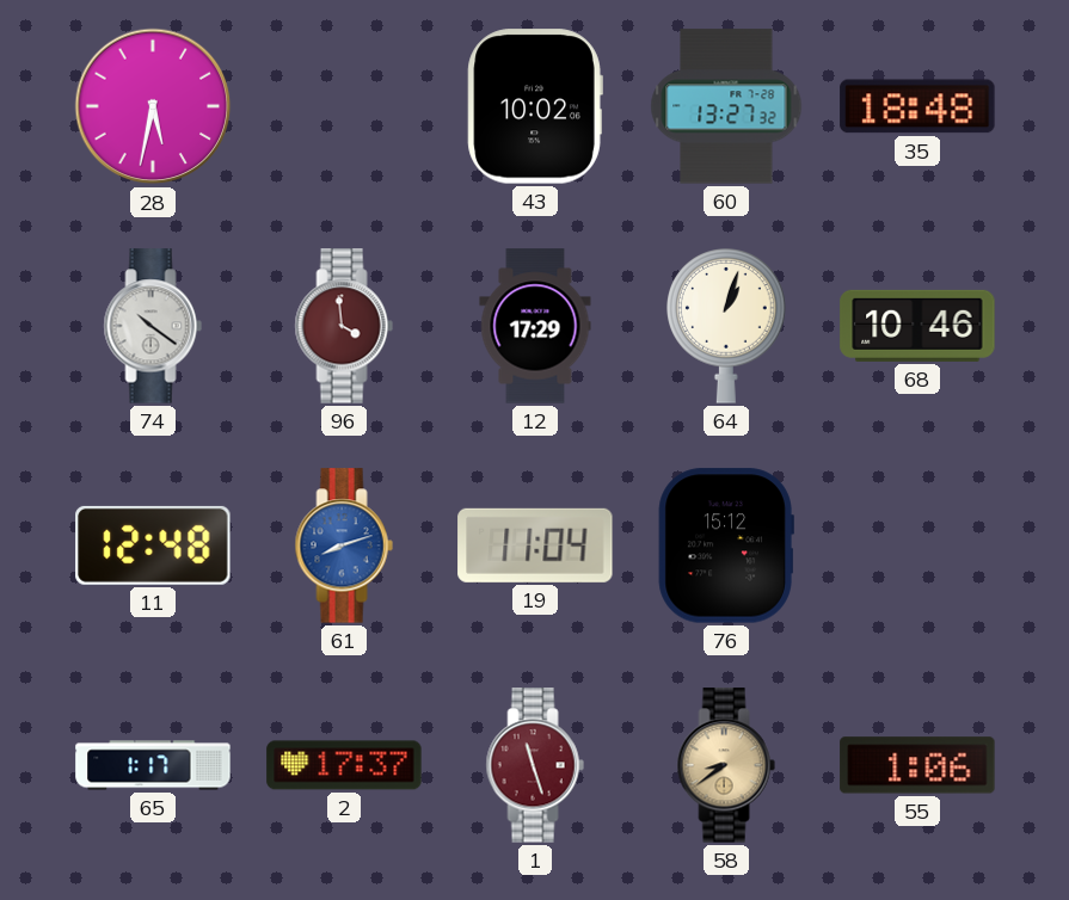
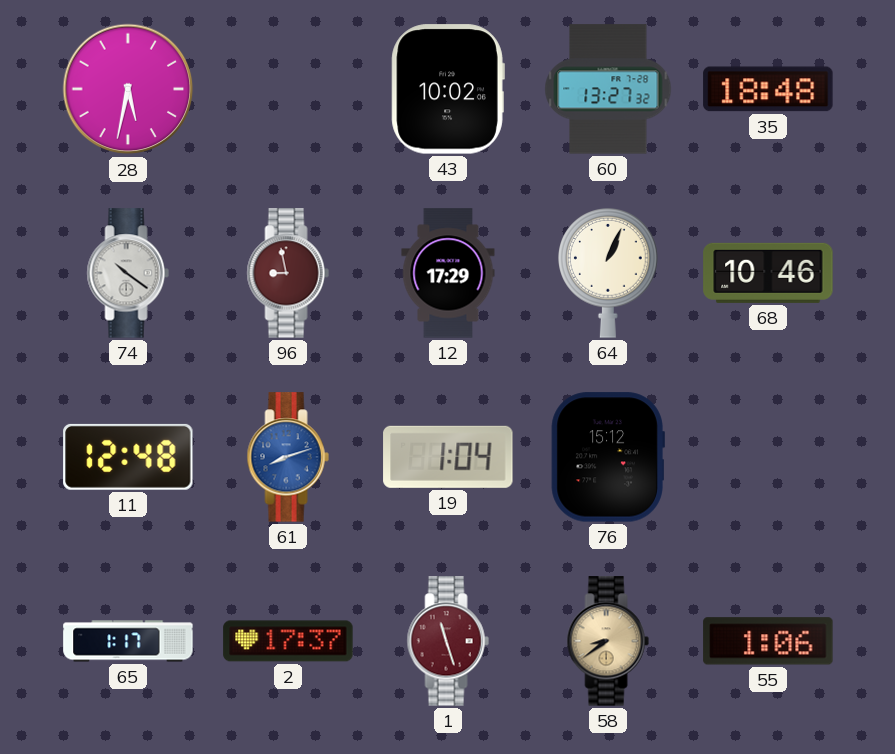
96: 3:59 -> 8:58
64: 1:03 -> 1:04
19: 11:04 -> 1:04
